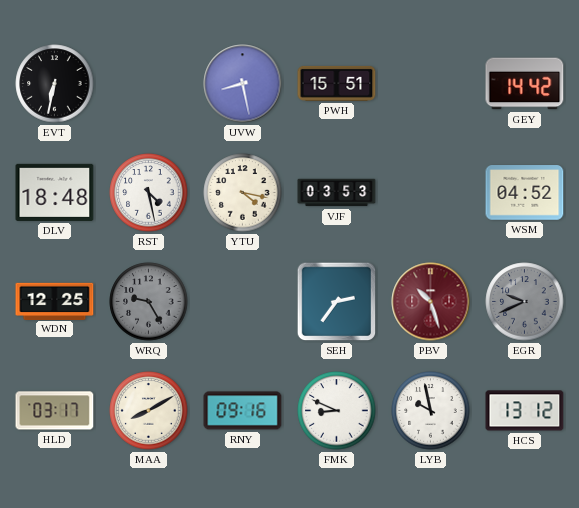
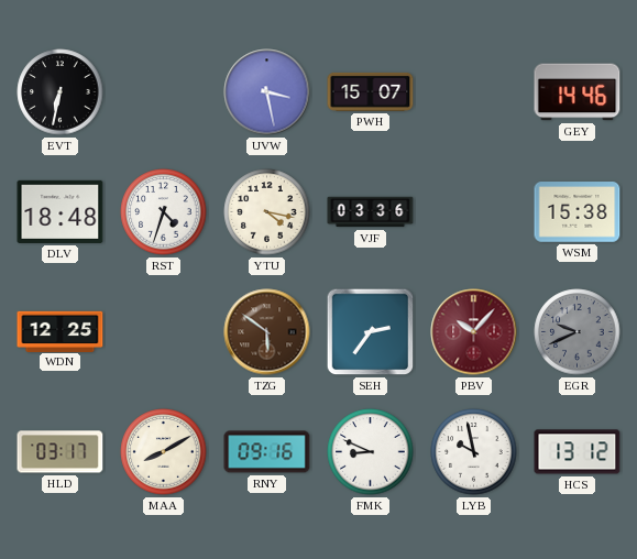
UVW: 8:28 -> 3:28
PWH: 15:51 -> 15:07
GEY: 14:42 -> 14:46
RST: 4:28 -> 4:33
VJF: 03:53 -> 03:36
WSM: 04:52 -> 15:38
WRQ: 9:25 -> none
TZG: none -> 5:51
PBV: 10:27 -> 10:07
